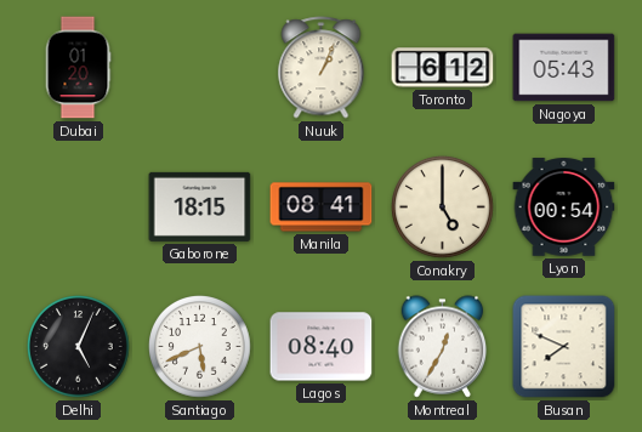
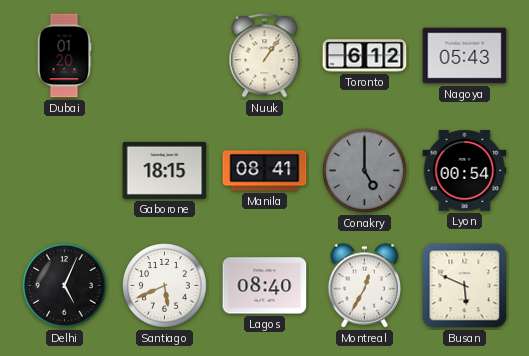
Nuuk: 1:04 -> 1:06
Conakry dial: cream -> grey
Busan: 7:49 -> 5:49
